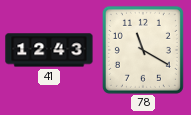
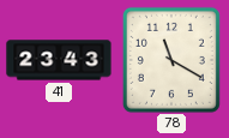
41: 12:43 -> 23:43
